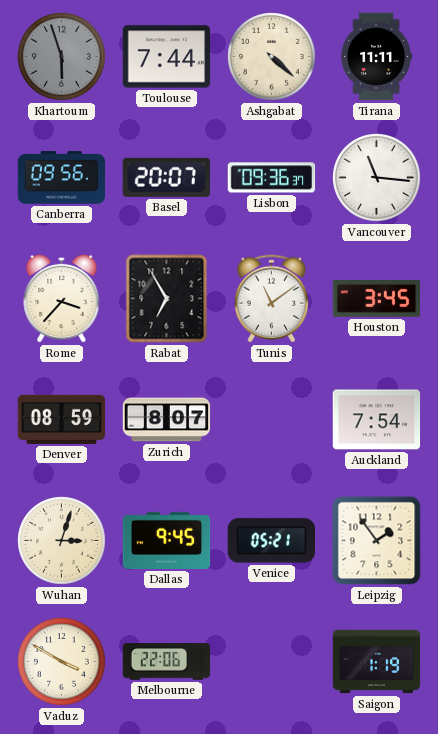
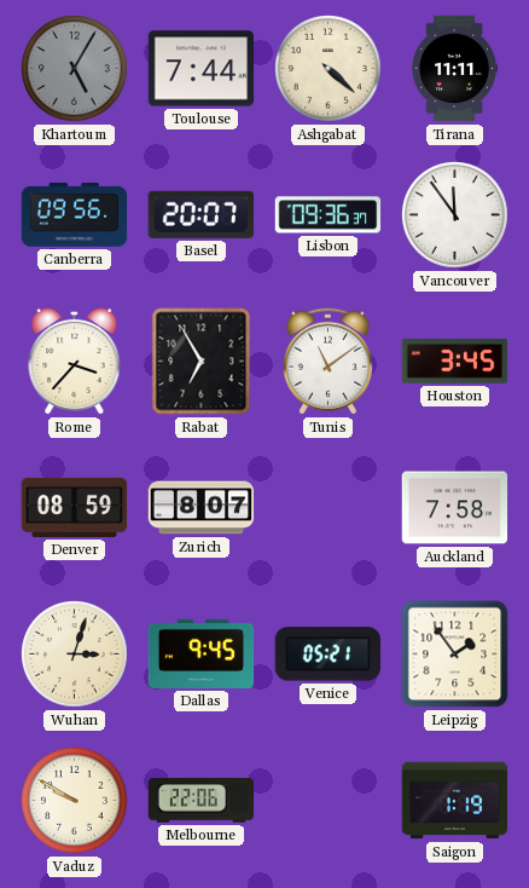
Khartoum: 5:57 -> 5:05
Vancouver: 11:16 -> 11:54
Auckland: 7:54 -> 7:58
Vaduz: 3:50 -> 9:50
